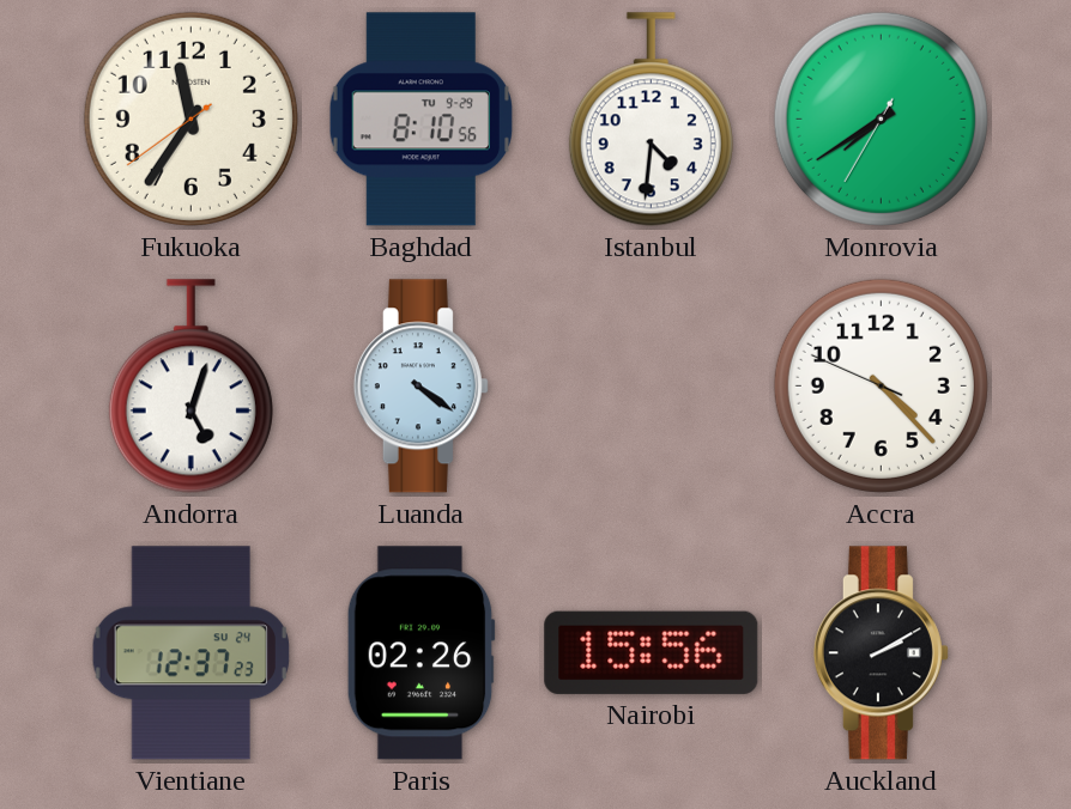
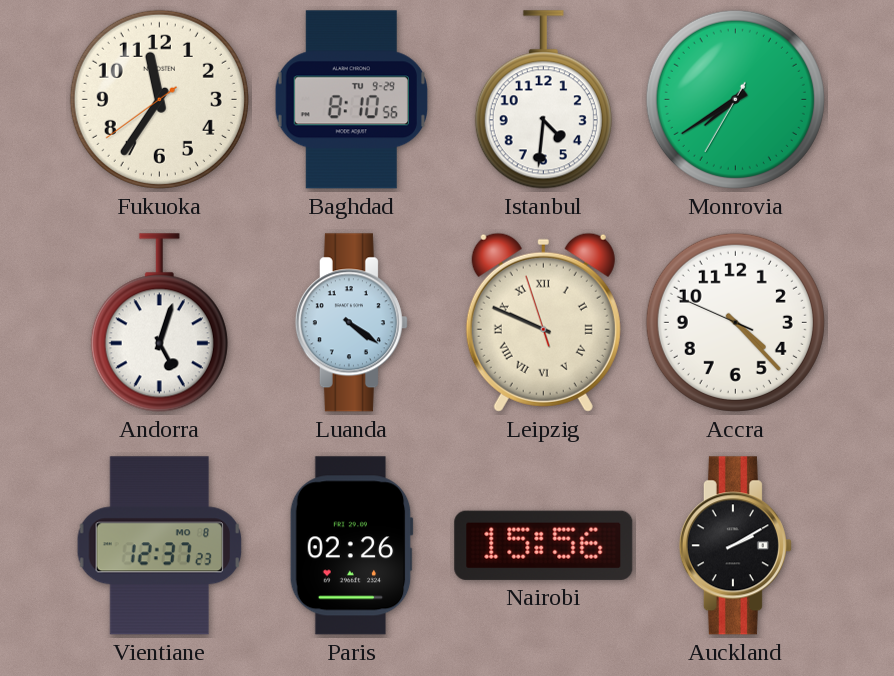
Leipzig: none -> 9:48
Vientiane date: SU 24 -> MO 8
